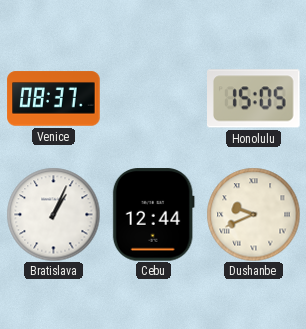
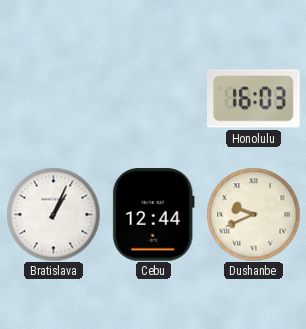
Venice: 08:37 -> none
Honolulu: 15:05 -> 16:03
